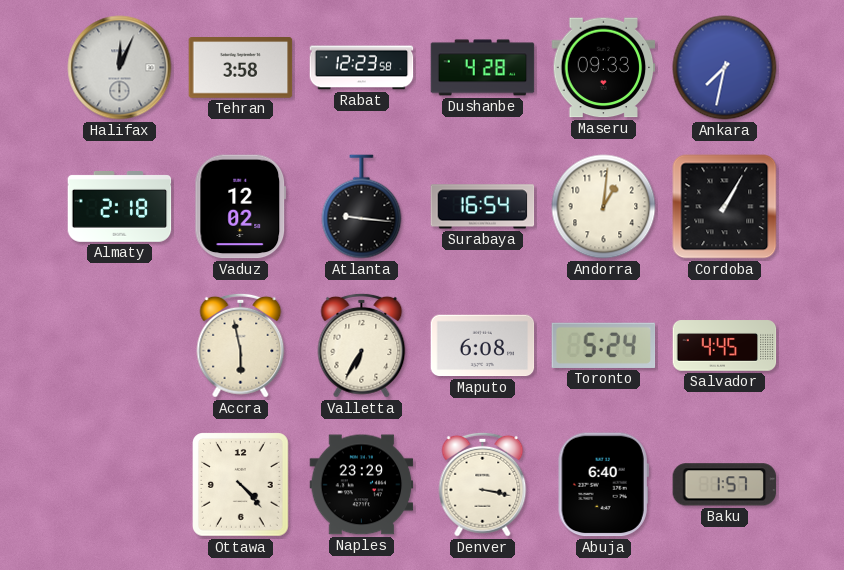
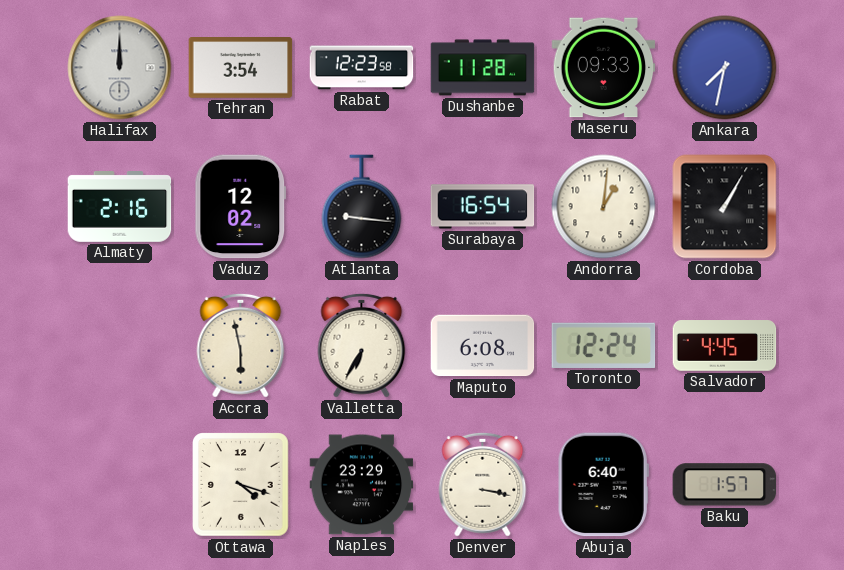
Halifax: 12:04 -> 12:00
Tehran: 3:58 -> 3:54
Dushanbe: 4:28 -> 11:28
Almaty: 2:18 -> 2:16
Toronto: 5:24 -> 12:24
Ottawa: 4:23 -> 4:18
